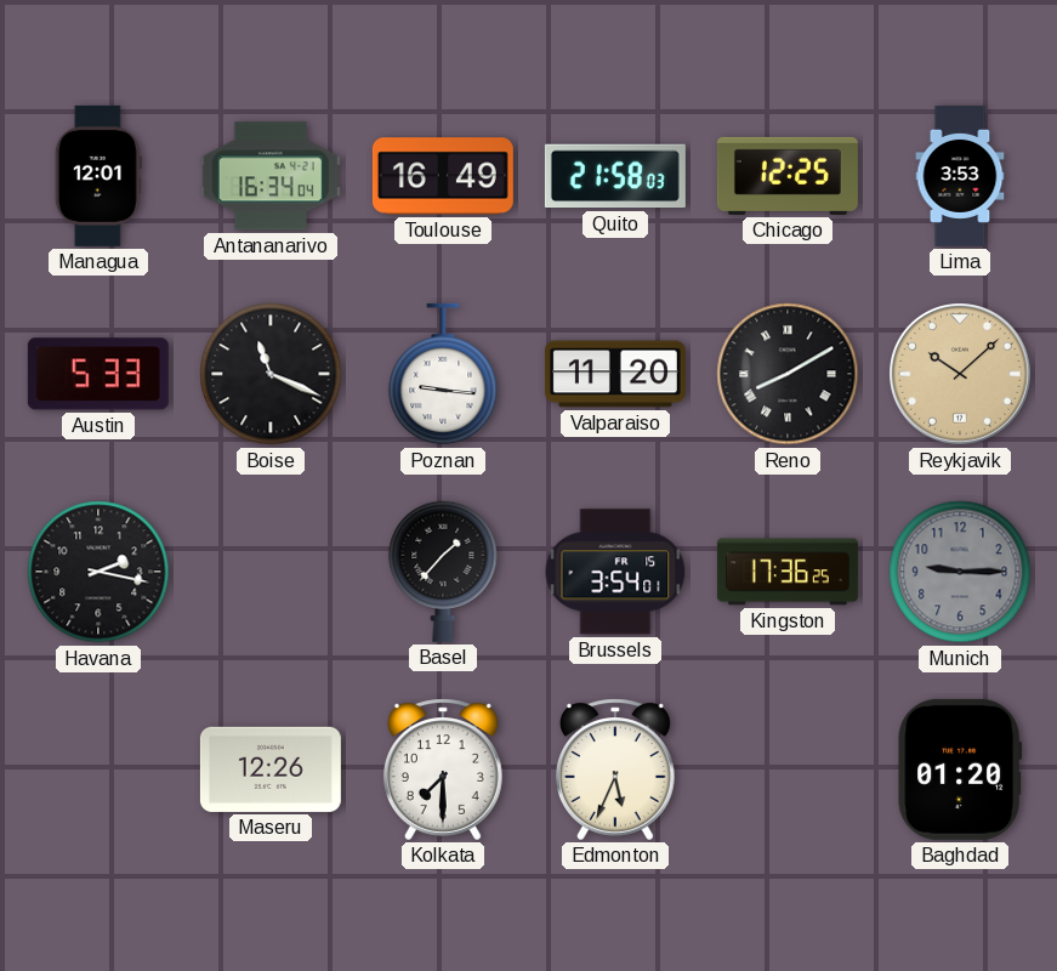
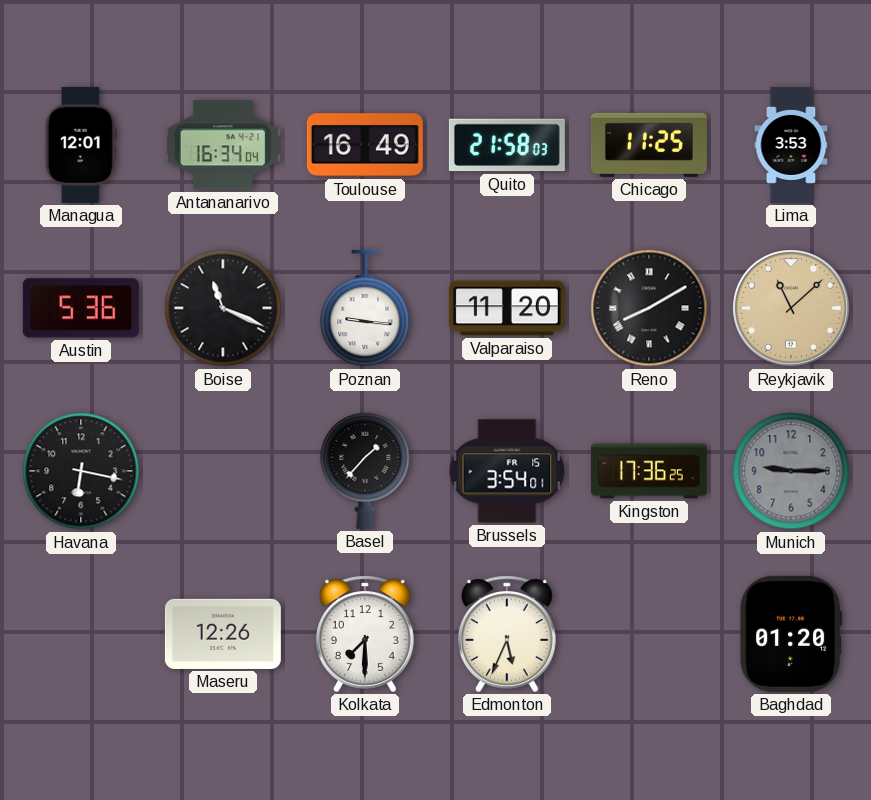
Chicago: 12:25 -> 11:25
Austin: 5:33 -> 5:36
Reykjavik: 10:08 -> 11:08
Havana: 2:17 -> 6:17
